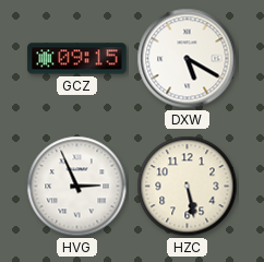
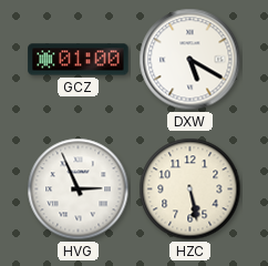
GCZ: 09:15 -> 01:00
